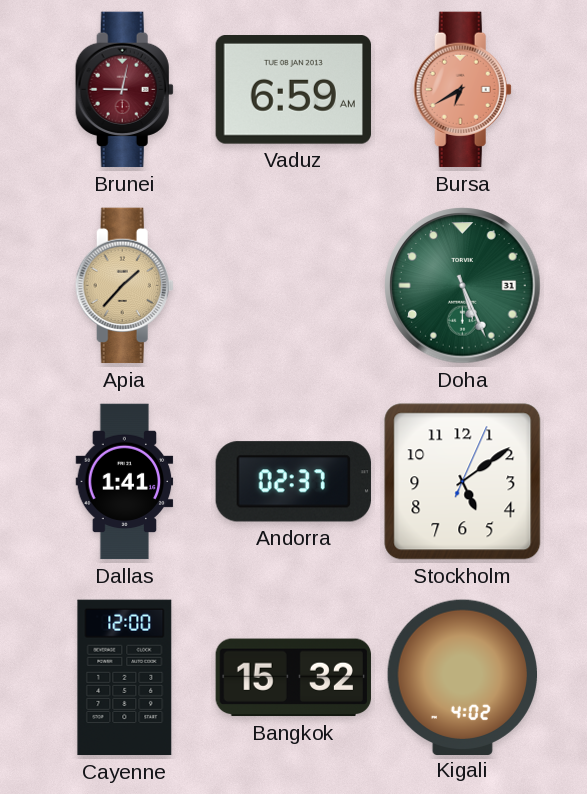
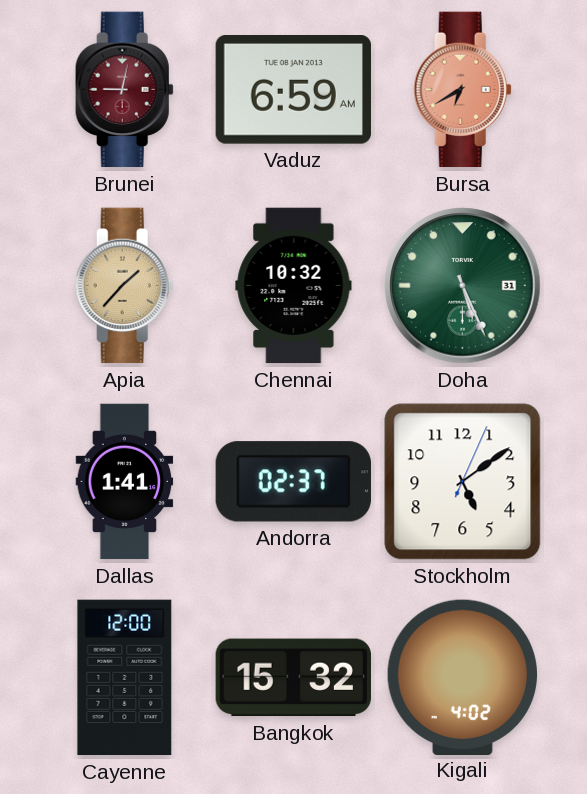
Chennai: none -> 10:32
